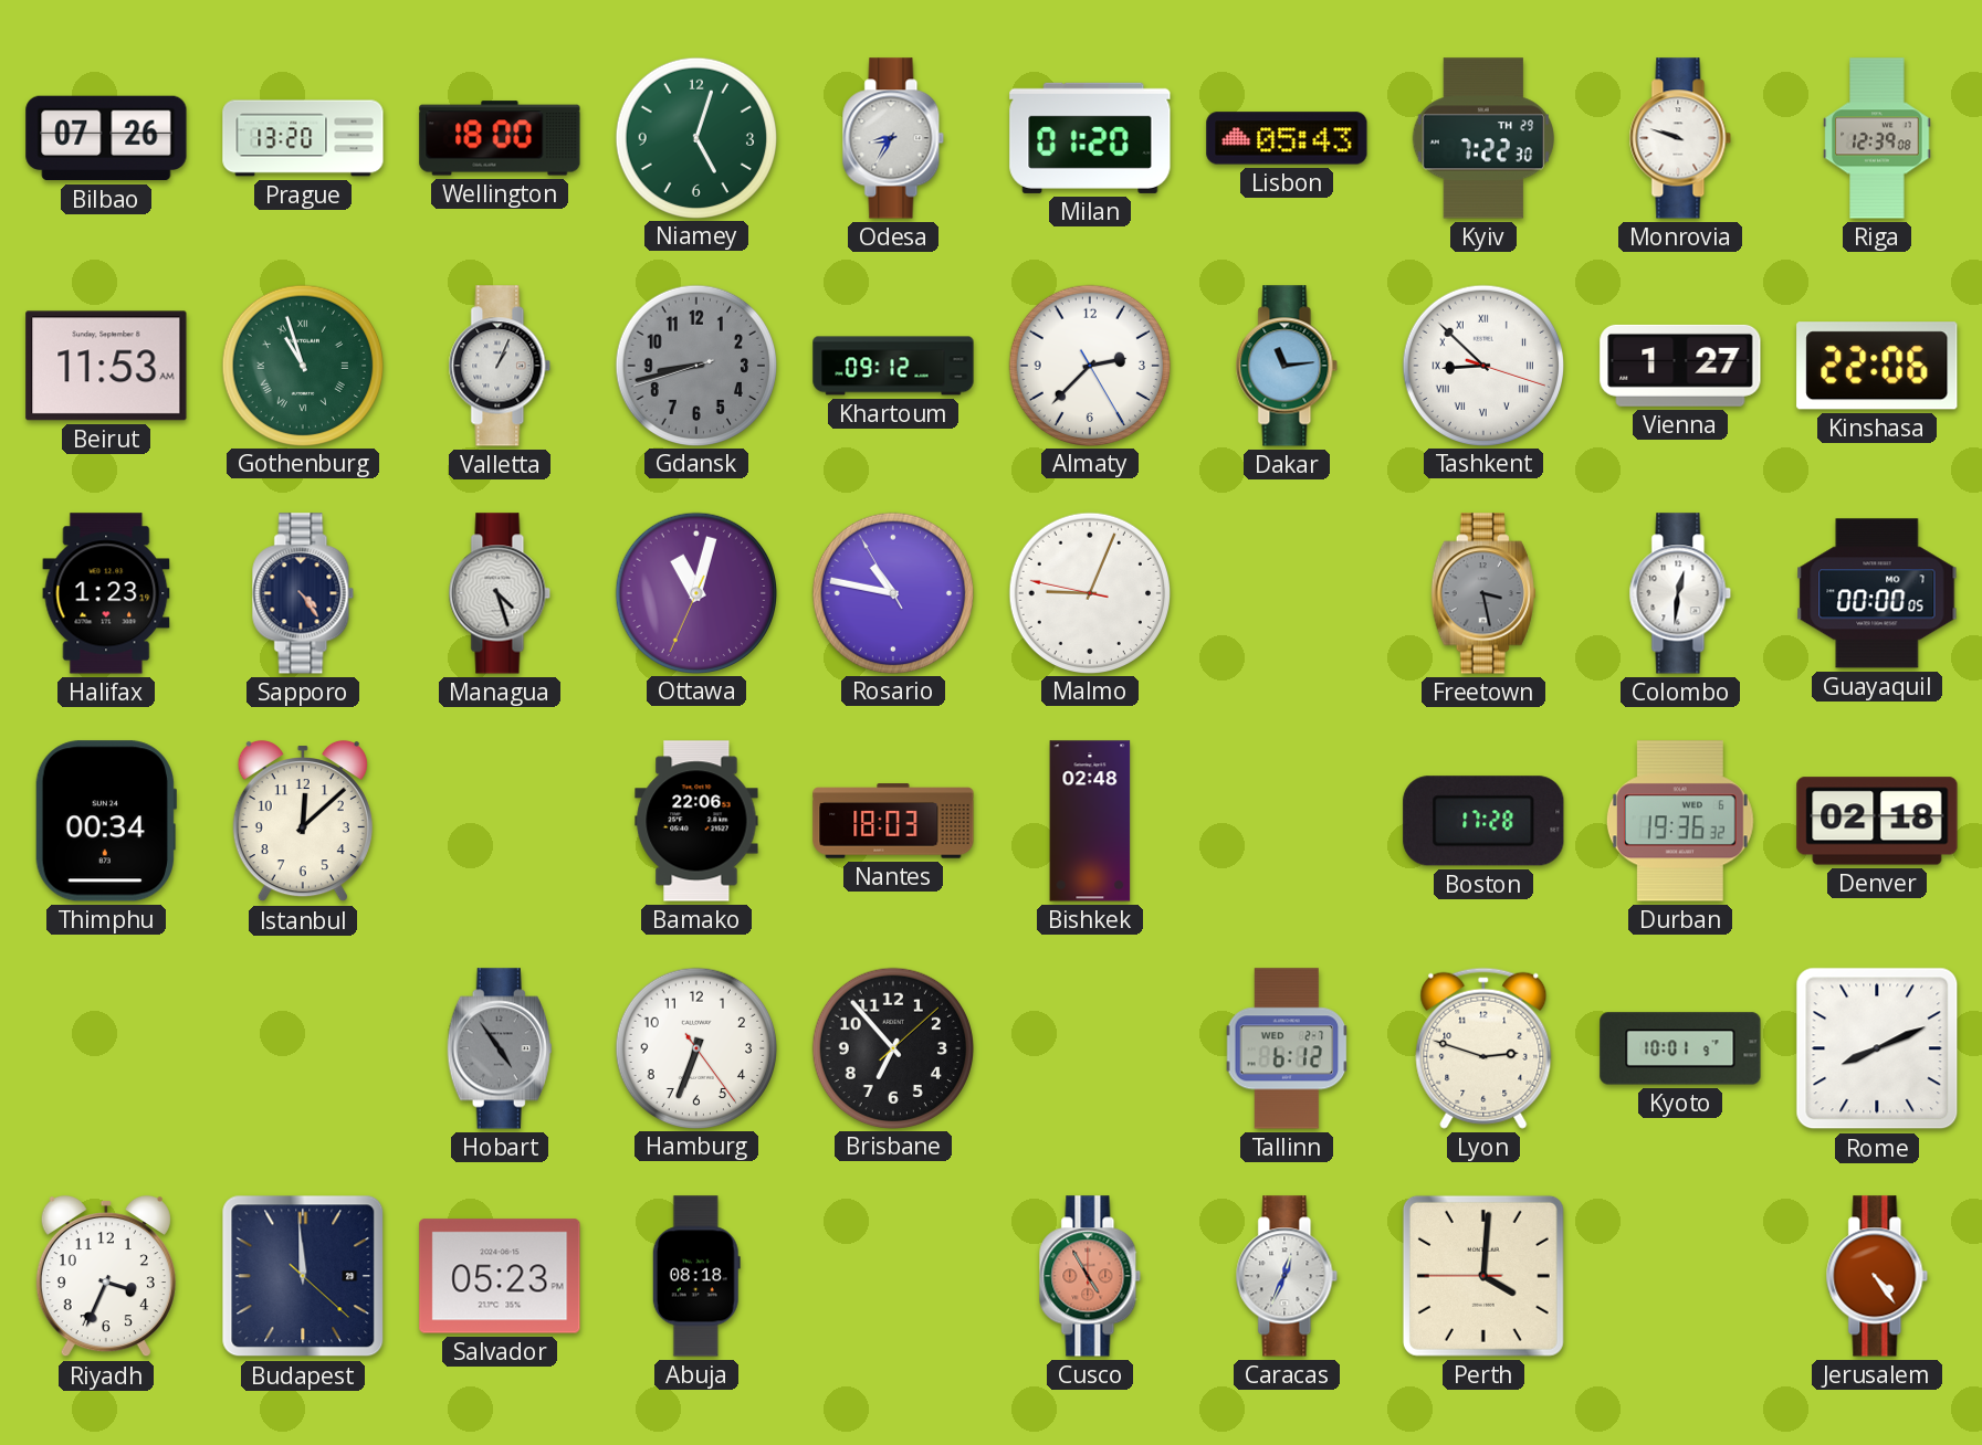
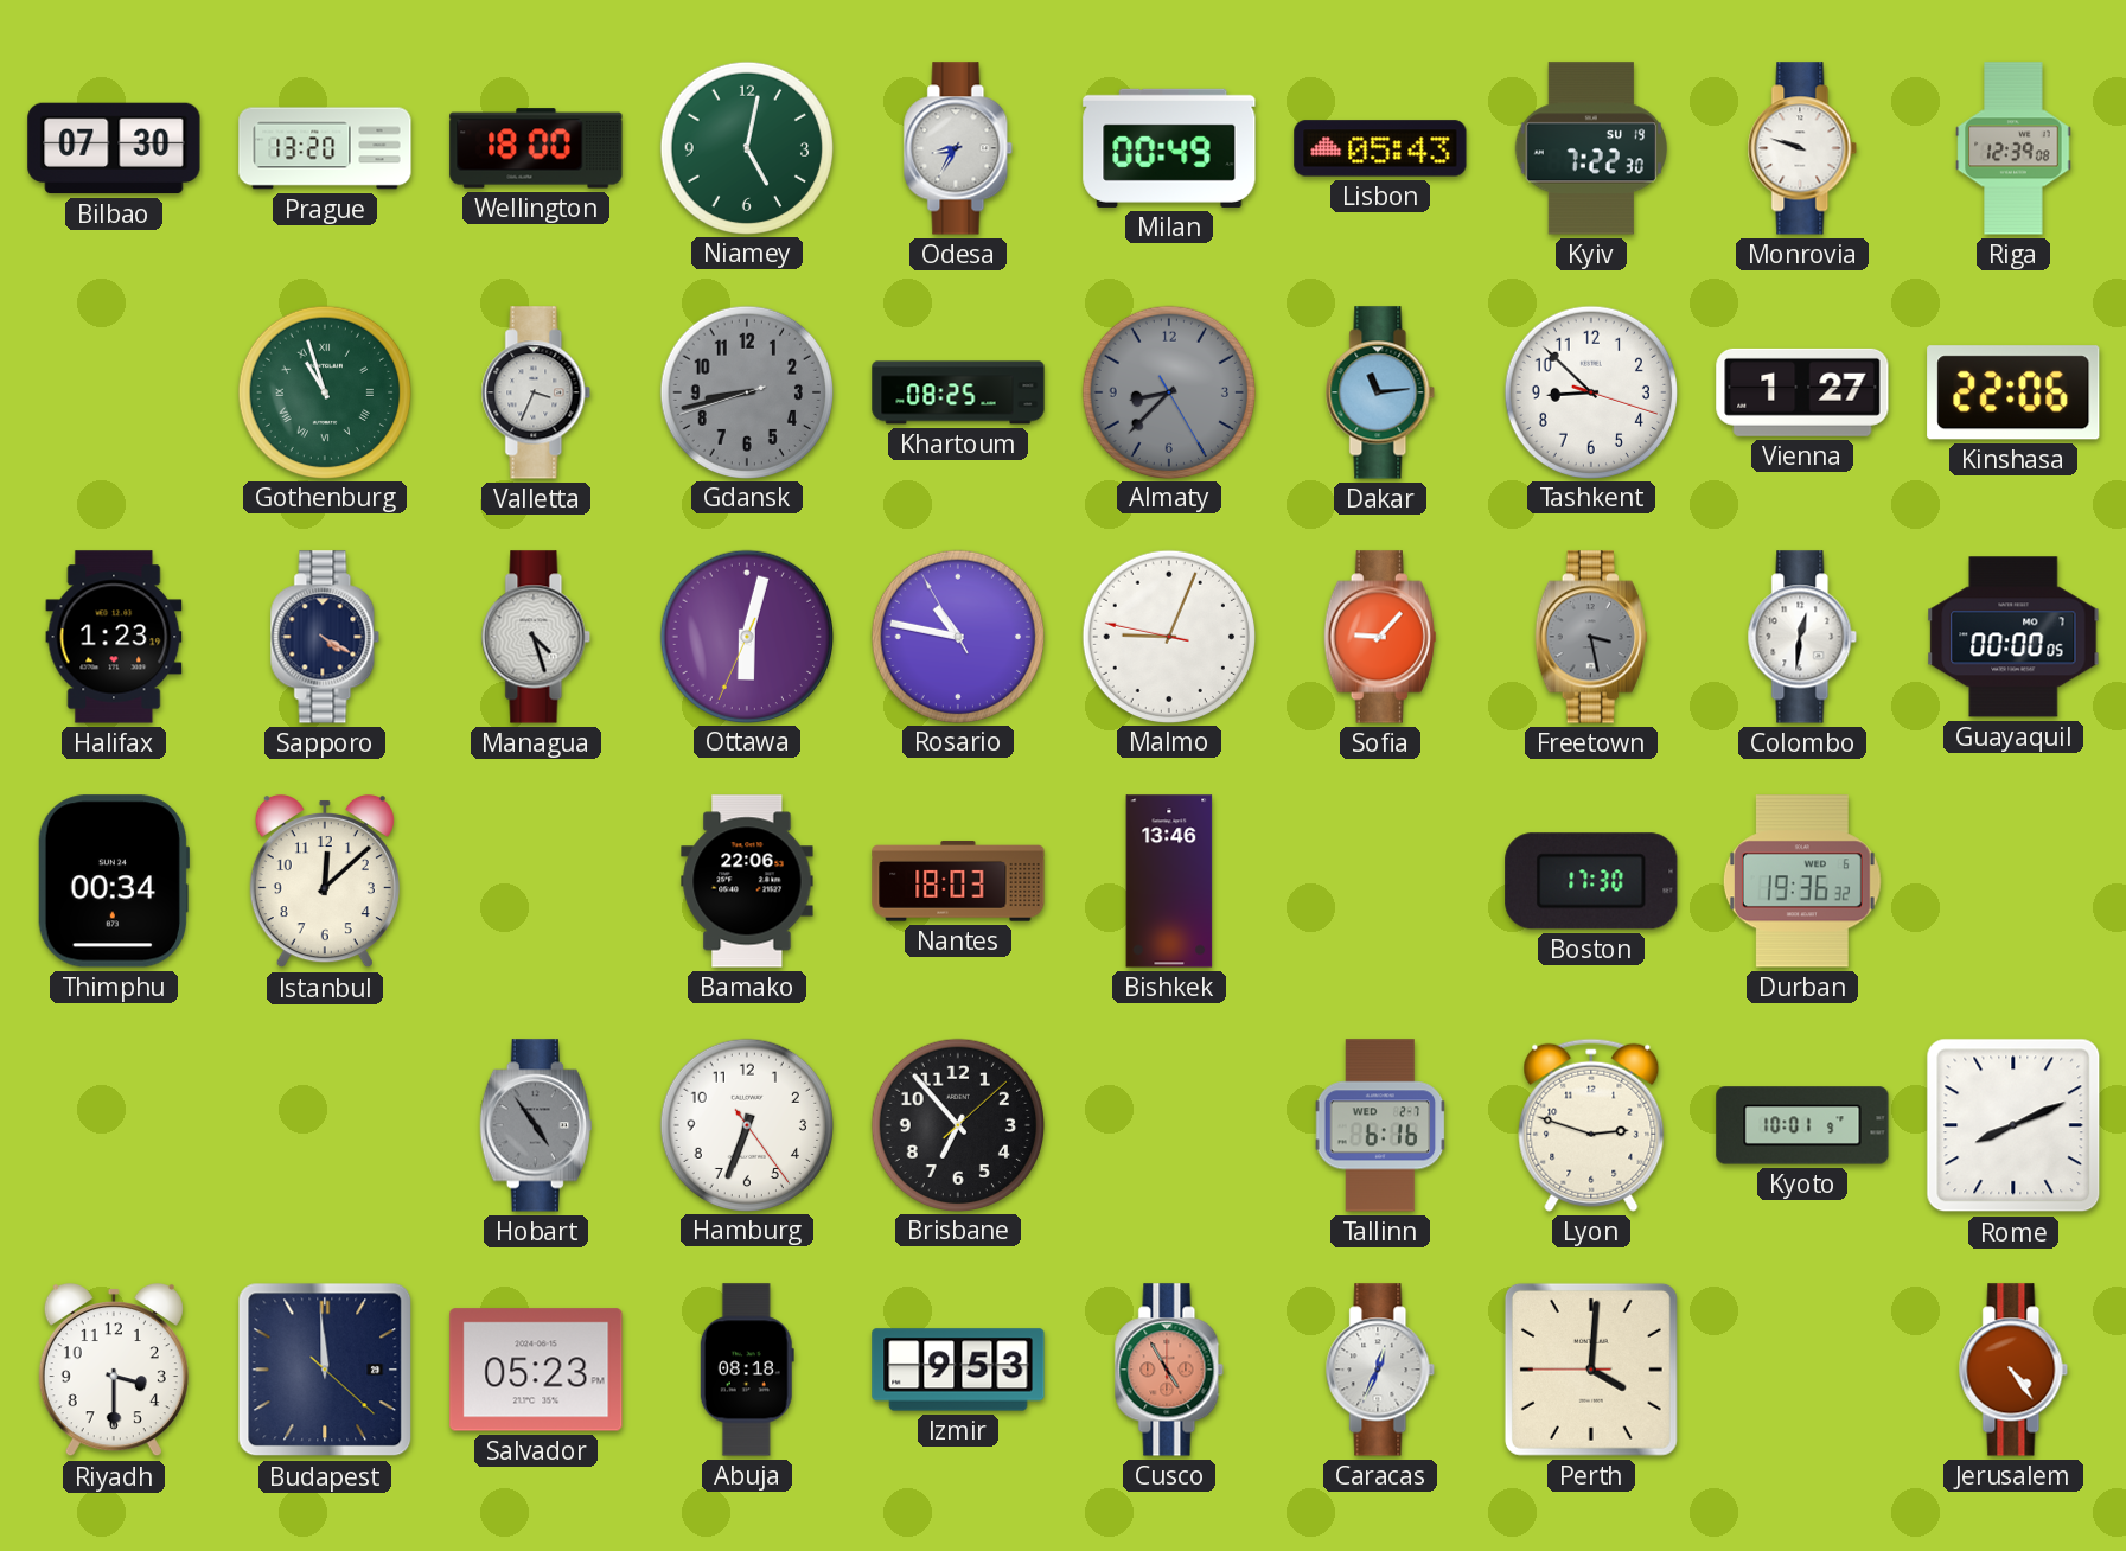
Bilbao: 07:26 -> 07:30
Niamey: 5:03 -> 5:02
Milan: 01:20 -> 00:49
Kyiv date: TH 29 -> SU 19
Beirut: 11:53 -> none
Valletta: 1:04 -> 3:34
Khartoum: 09:12 -> 08:25
Almaty: 2:37 -> 8:37
Almaty dial: white -> grey
Tashkent numerals: Roman -> Arabic
Sapporo: 4:24 -> 4:20
Ottawa: 11:02 -> 6:02
Sofia: none -> 9:07
Bishkek: 02:48 -> 13:46
Boston: 17:28 -> 17:30
Denver: 02:18 -> none
Tallinn: 6:12 -> 6:16
Riyadh: 3:34 -> 3:30
Izmir: none -> 9:53
